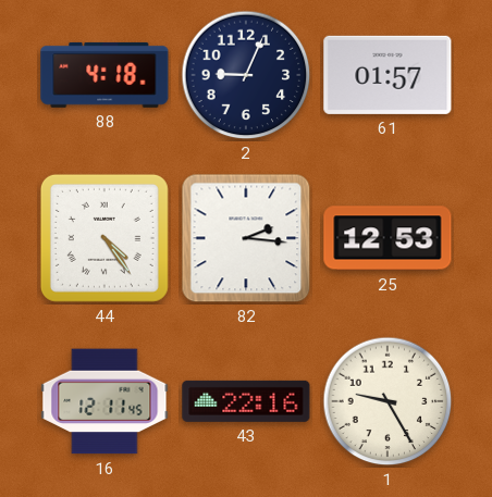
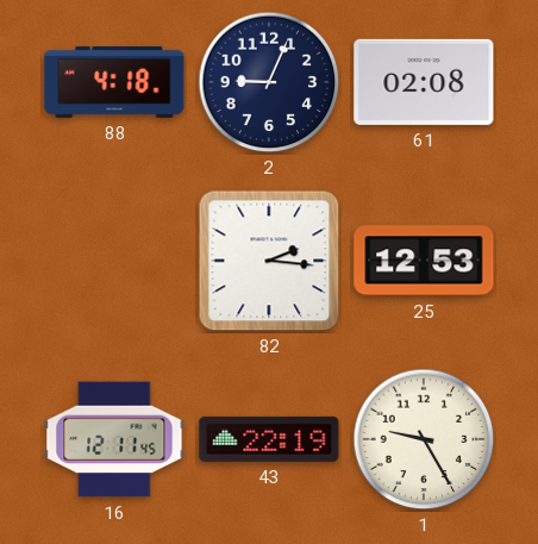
61: 01:57 -> 02:08
44: 4:24 -> none
43: 22:16 -> 22:19
